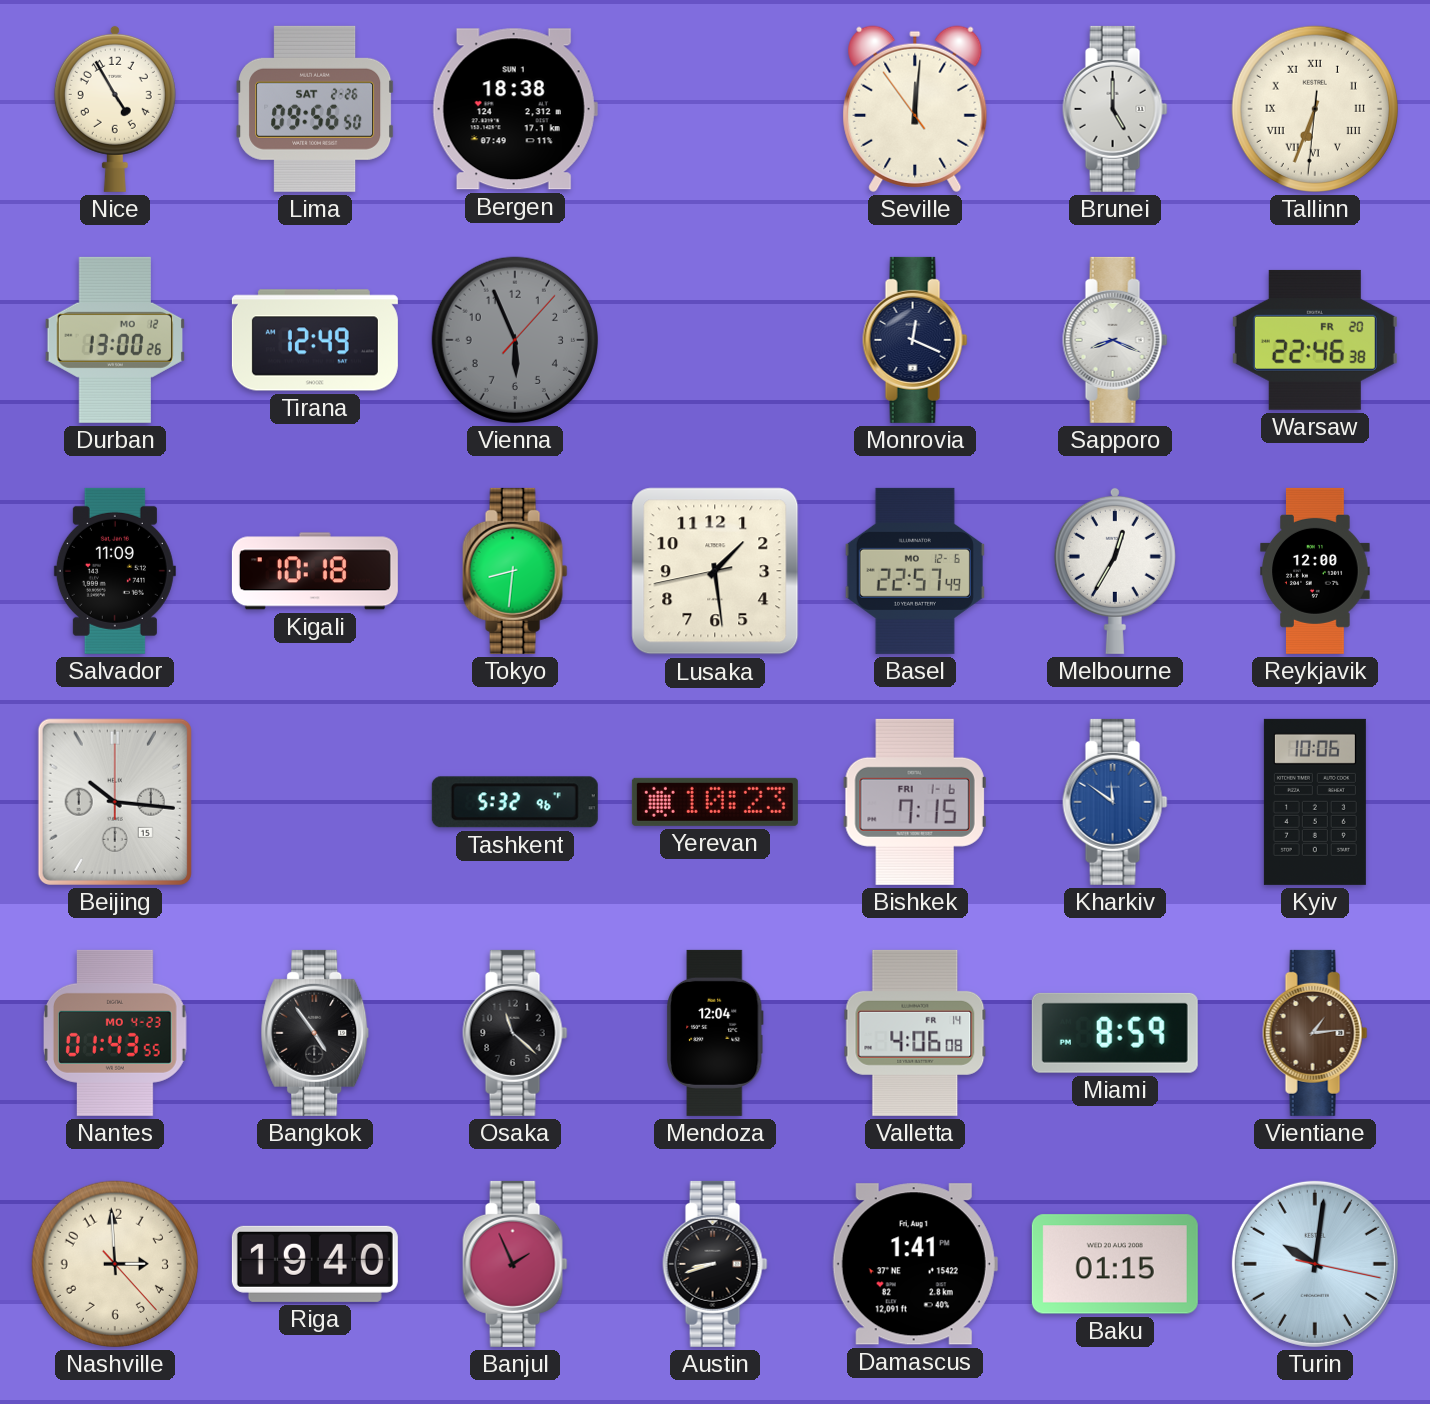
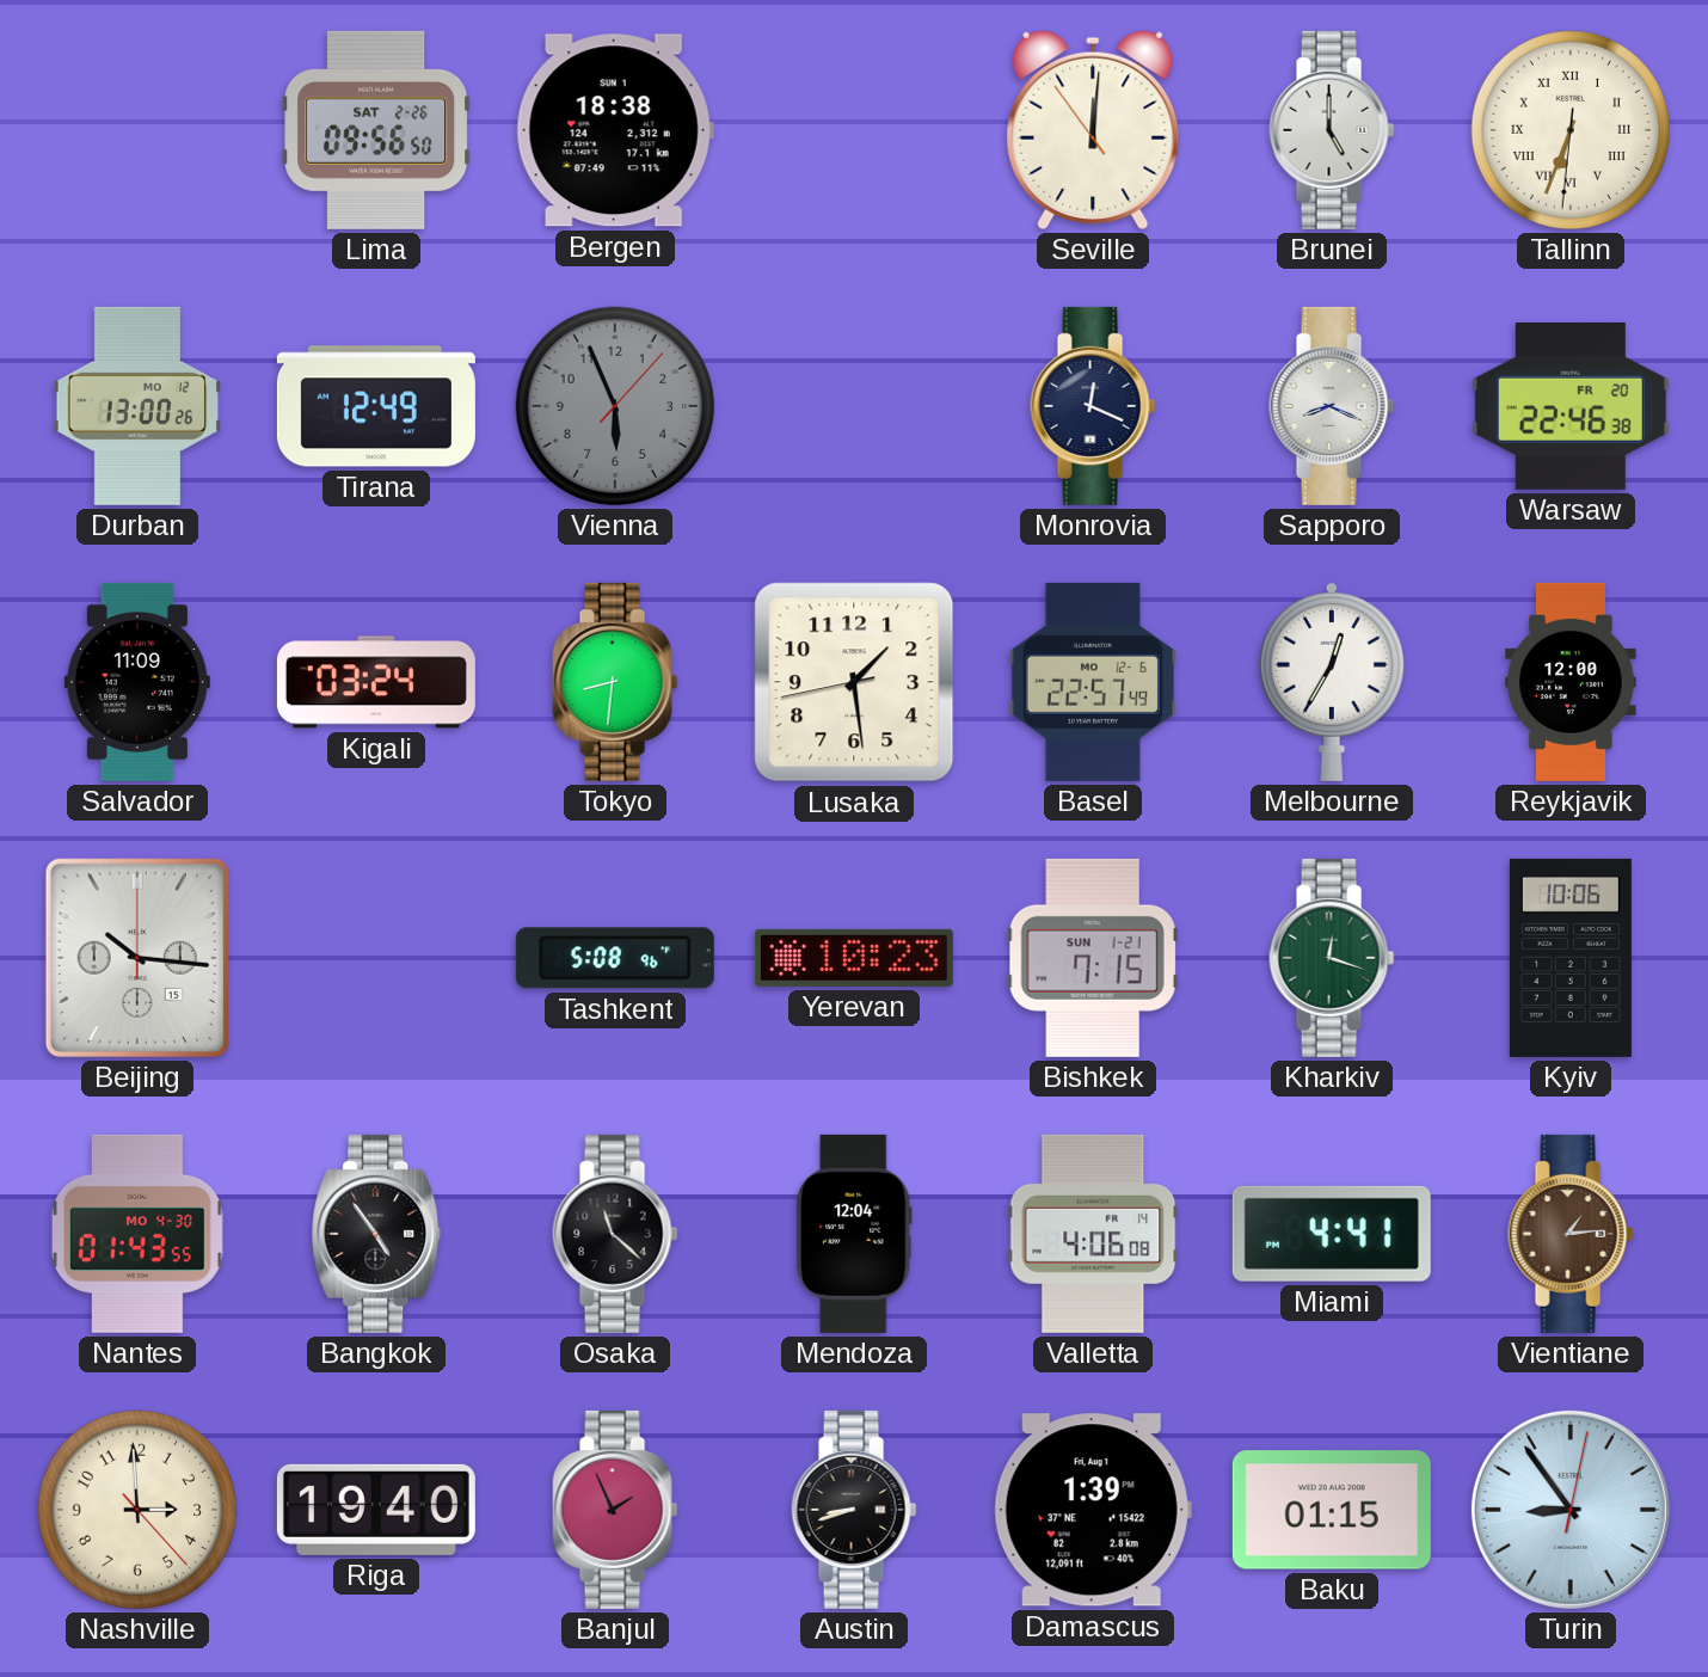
Nice: 4:55 -> none
Kigali: 10:18 -> 03:24
Tashkent: 5:32 -> 5:08
Bishkek date: FRI 1-6 -> SUN 1-21
Kharkiv: 11:51 -> 12:18
Kharkiv dial: blue -> green
Nantes date: MO 4-23 -> MO 4-30
Miami: 8:59 -> 4:41
Damascus: 1:41 -> 1:39
Turin: 10:01 -> 8:54
